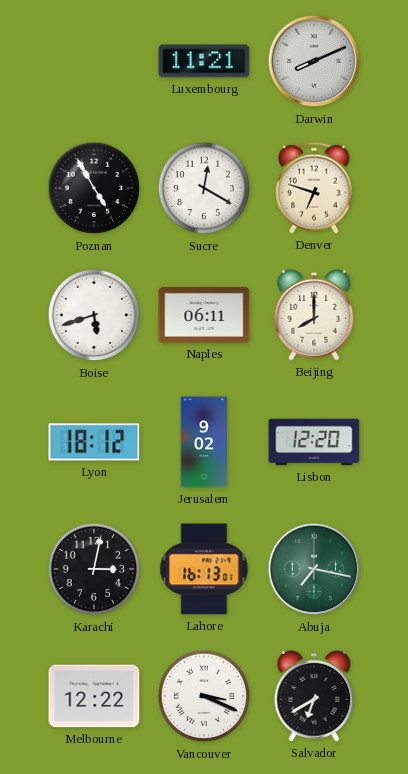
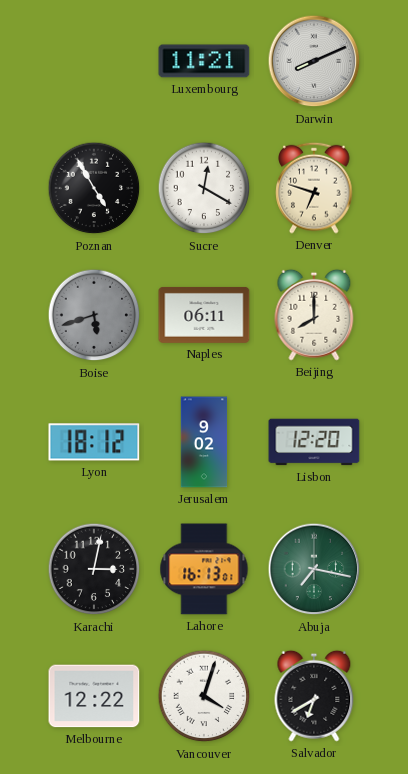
Boise dial: white -> grey
Vancouver: 3:19 -> 4:03
